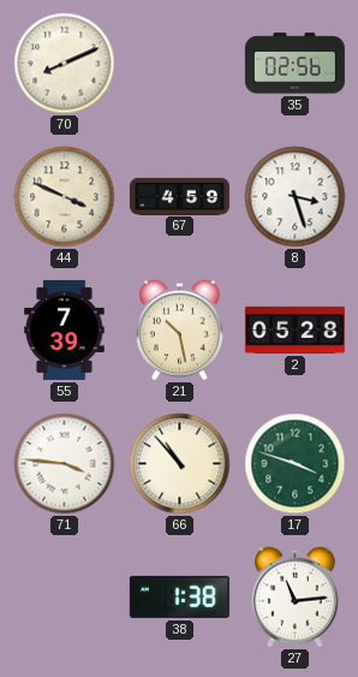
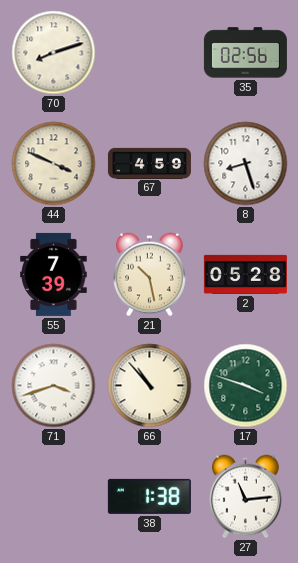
70: 8:11 -> 8:12
8: 3:27 -> 8:27
71: 3:46 -> 3:42
